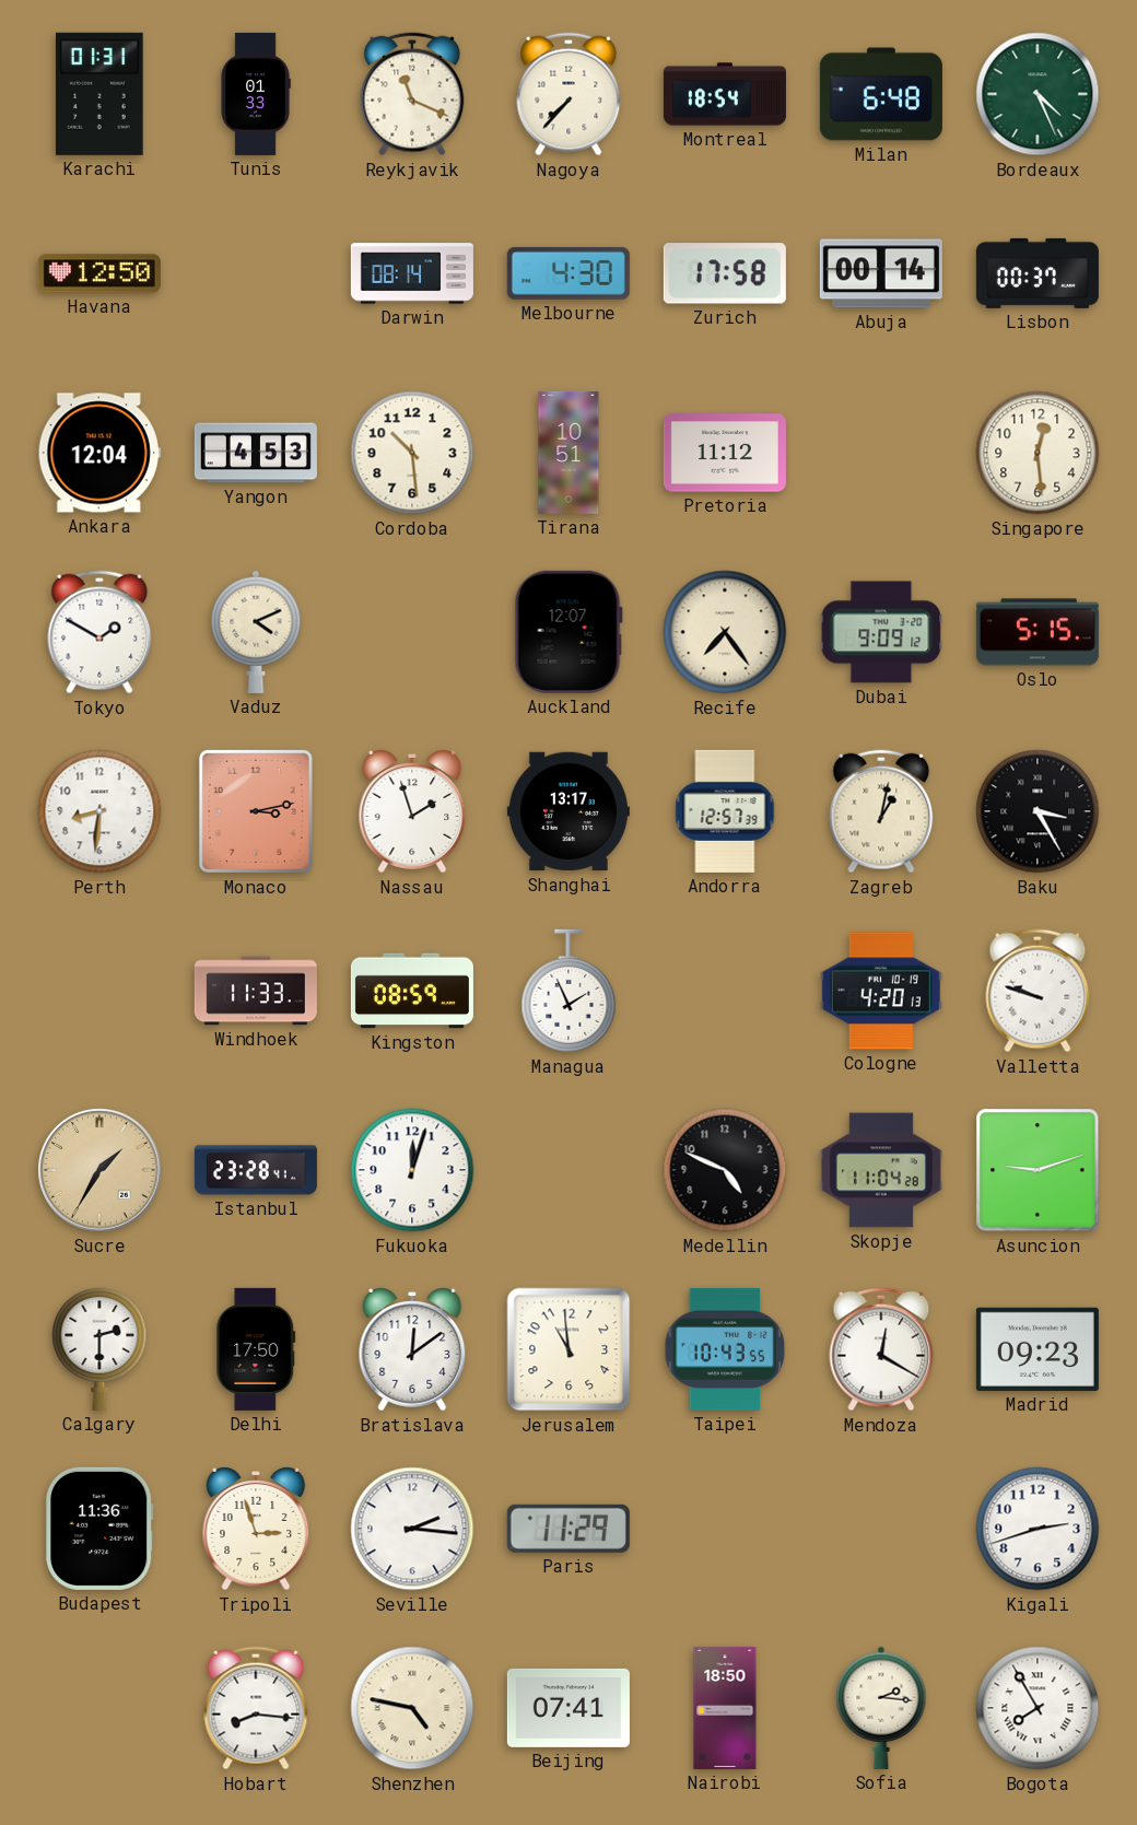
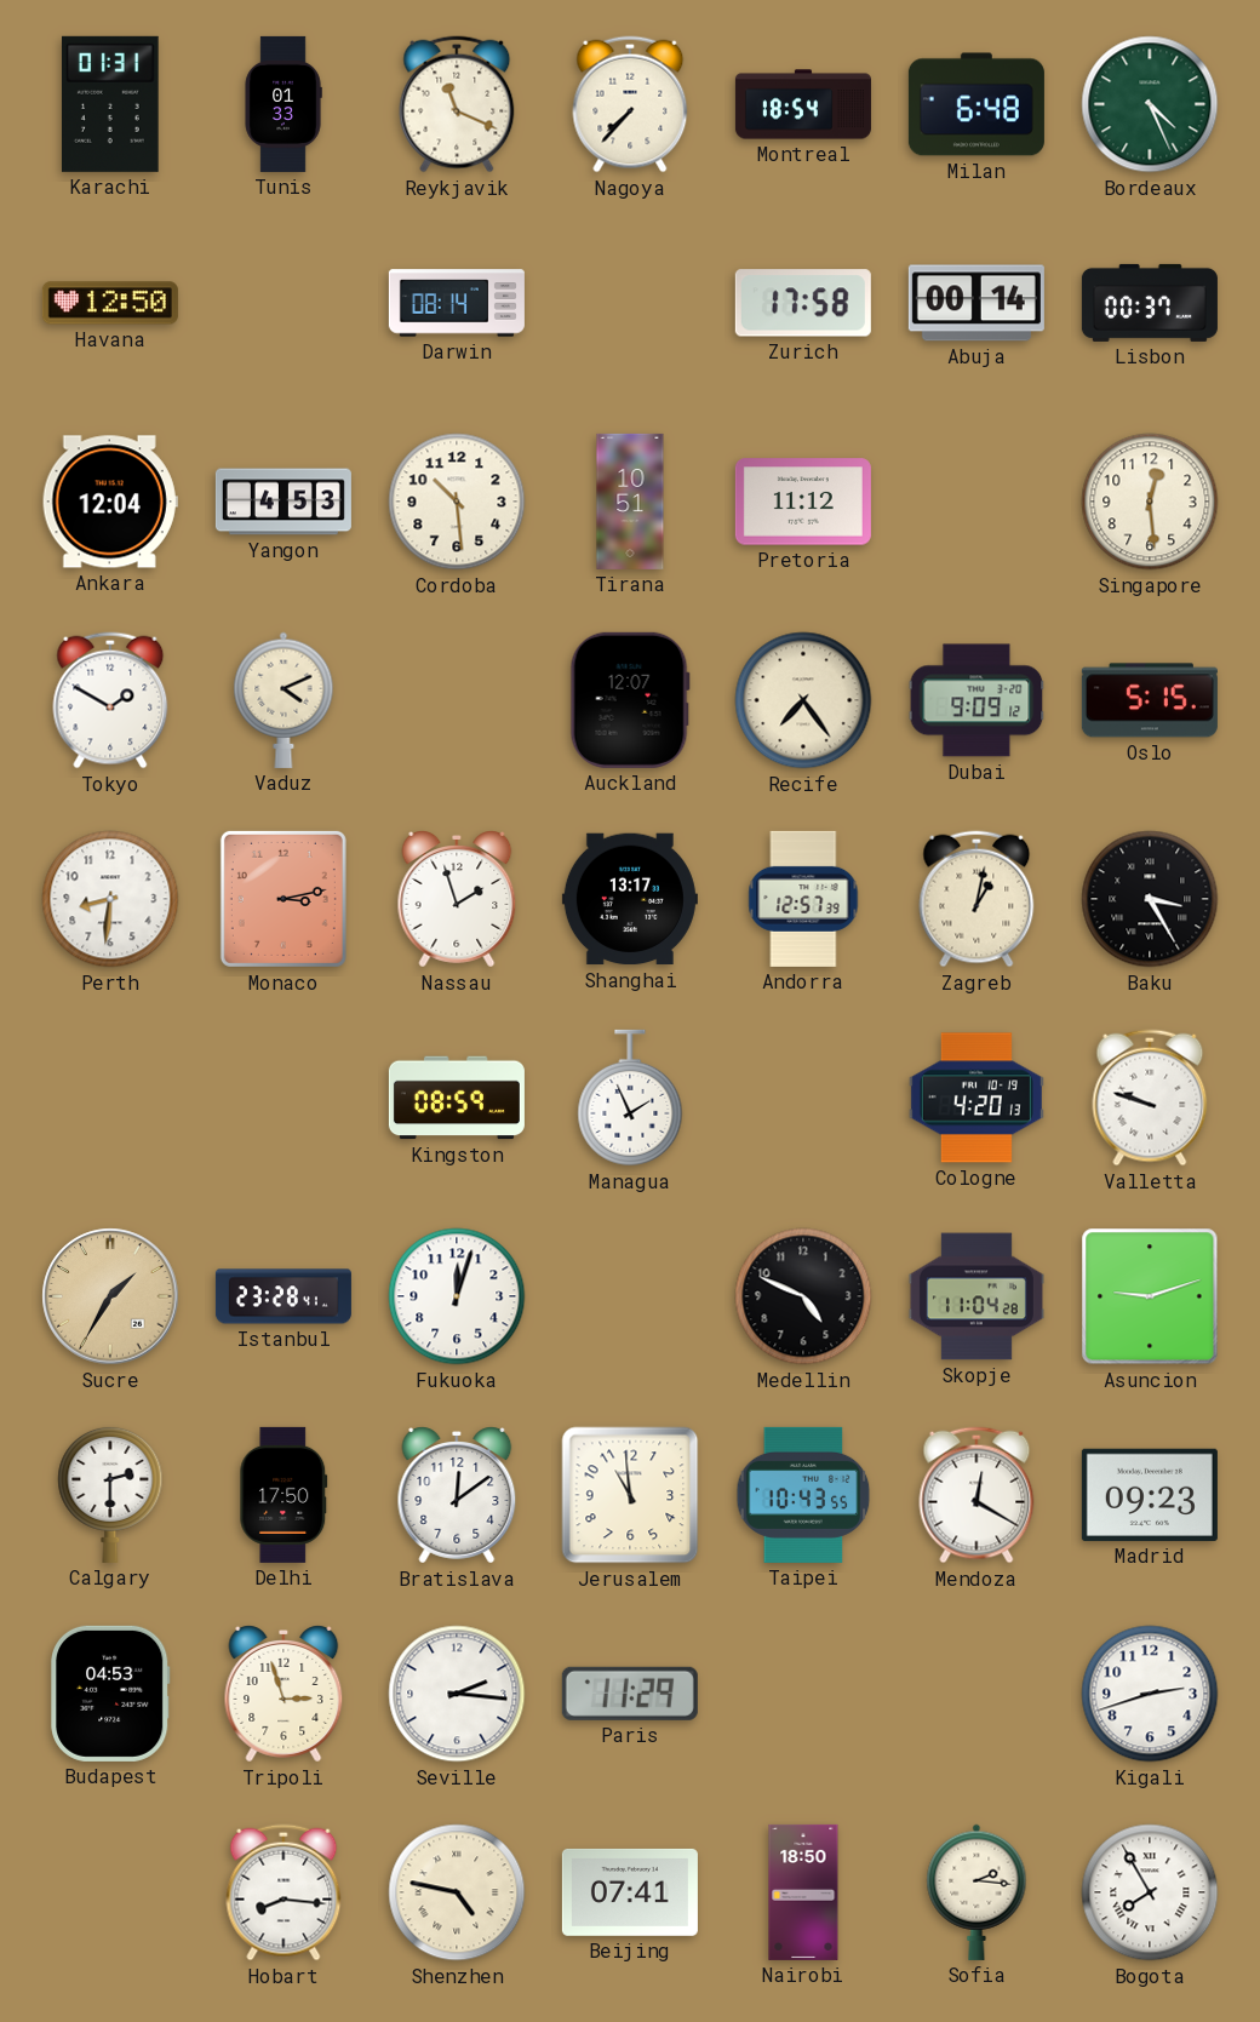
Melbourne: 4:30 -> none
Windhoek: 11:33 -> none
Budapest: 11:36 -> 04:53
